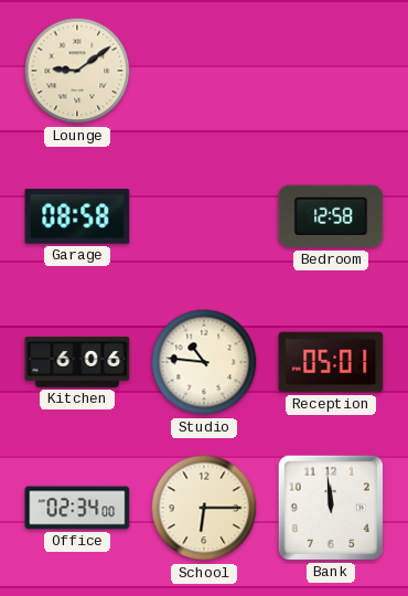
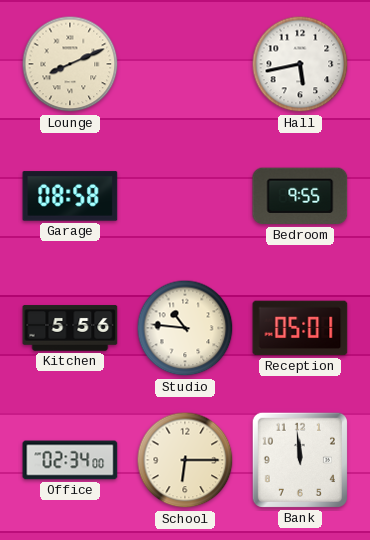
Lounge: 9:09 -> 8:11
Hall: none -> 5:43
Bedroom: 12:58 -> 9:55
Kitchen: 6:06 -> 5:56
